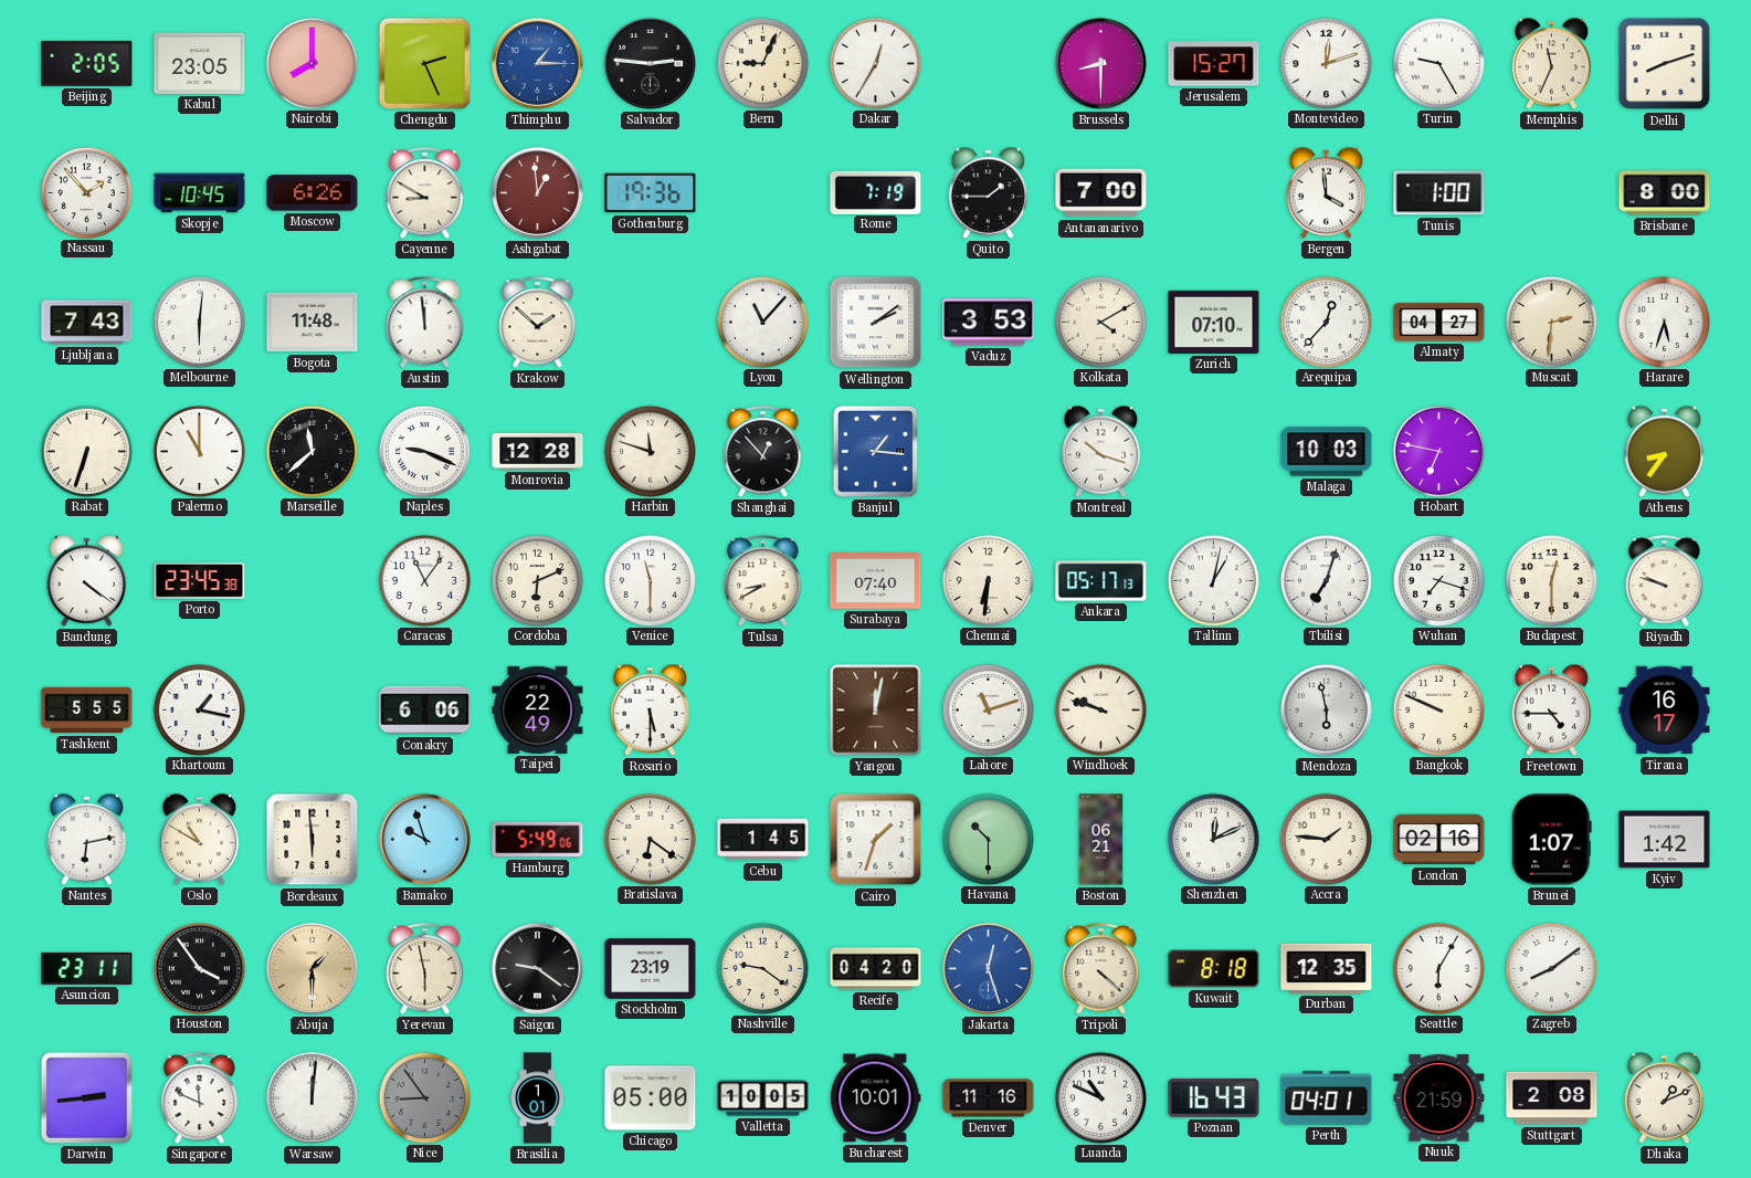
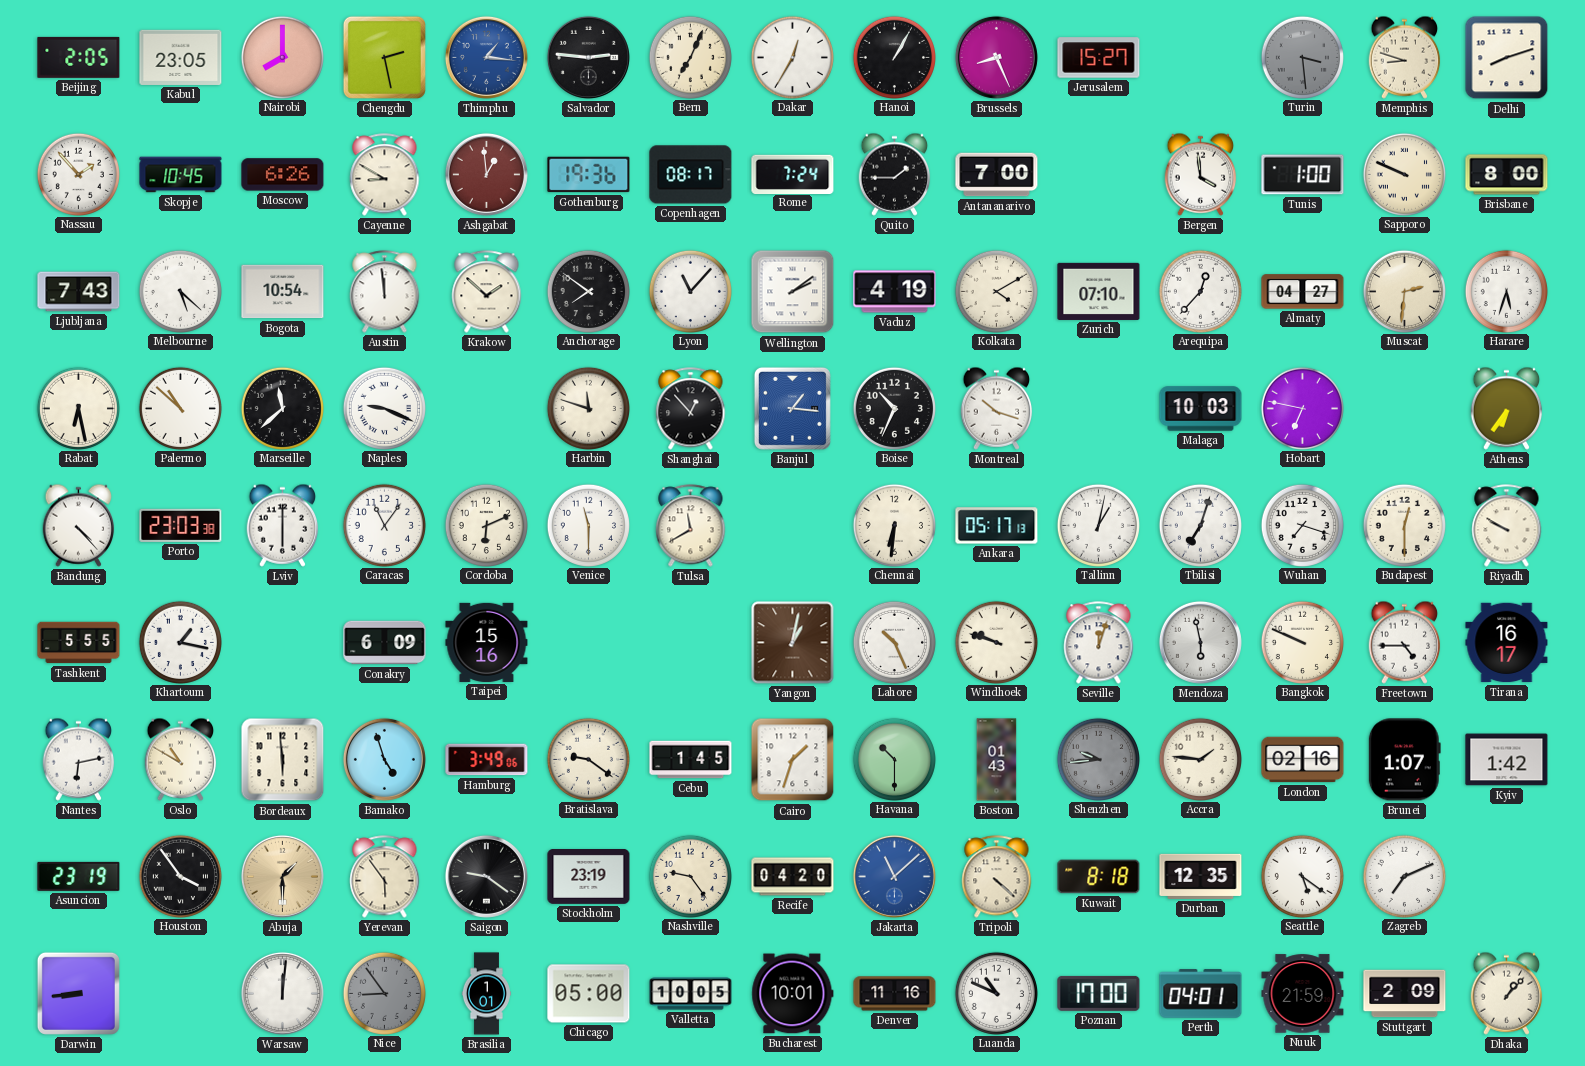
Chengdu: 2:26 -> 2:28
Thimphu: 1:15 -> 1:16
Bern: 9:04 -> 7:04
Hanoi: none -> 1:05
Brussels: 8:30 -> 8:26
Montevideo: 12:12 -> none
Turin: 9:25 -> 3:29
Turin dial: white -> grey
Memphis: 11:34 -> 8:48
Copenhagen: none -> 08:17
Rome: 7:19 -> 7:24
Sapporo: none -> 9:49
Melbourne: 6:01 -> 5:22
Bogota: 11:48 -> 10:54
Anchorage: none -> 7:51
Vaduz: 3:53 -> 4:19
Rabat: 6:33 -> 6:28
Palermo: 11:00 -> 10:52
Monrovia: 12:28 -> none
Boise: none -> 10:34
Athens: 8:36 -> 6:36
Bandung: 4:21 -> 4:23
Porto: 23:45 -> 23:03
Lviv: none -> 6:00
Tulsa: 8:40 -> 11:40
Surabaya: 07:40 -> none
Riyadh: 9:48 -> 9:50
Conakry: 6:06 -> 6:09
Taipei: 22:49 -> 15:16
Rosario: 5:30 -> none
Yangon: 12:02 -> 1:02
Lahore: 11:12 -> 10:26
Seville: none -> 12:03
Bamako: 9:57 -> 4:57
Hamburg: 5:49 -> 3:49
Bratislava: 6:21 -> 9:21
Boston: 06:21 -> 01:43
Shenzhen: 12:11 -> 9:44
Shenzhen dial: white -> grey
Asuncion: 23:11 -> 23:19
Yerevan: 5:58 -> 5:54
Nashville: 9:21 -> 9:24
Jakarta: 12:27 -> 11:08
Seattle: 6:05 -> 5:21
Zagreb: 8:09 -> 7:11
Darwin: 2:44 -> 8:44
Singapore: 11:49 -> none
Poznan: 16:43 -> 17:00
Stuttgart: 2:08 -> 2:09
Dhaka: 1:11 -> 1:07
